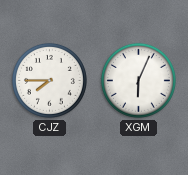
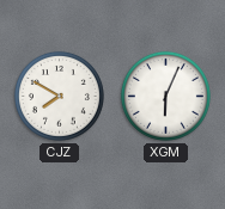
CJZ: 7:45 -> 7:50
